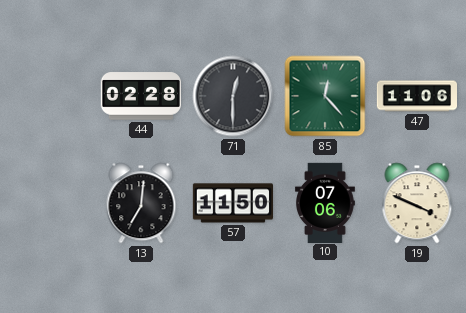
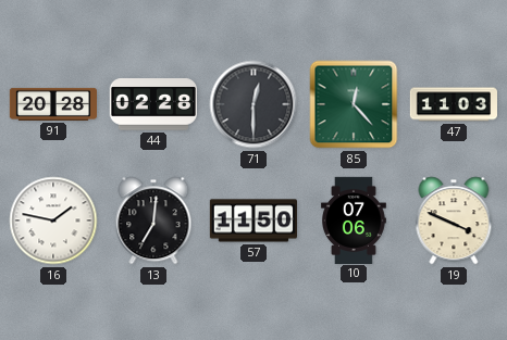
91: none -> 20:28
47: 11:06 -> 11:03
16: none -> 1:47
